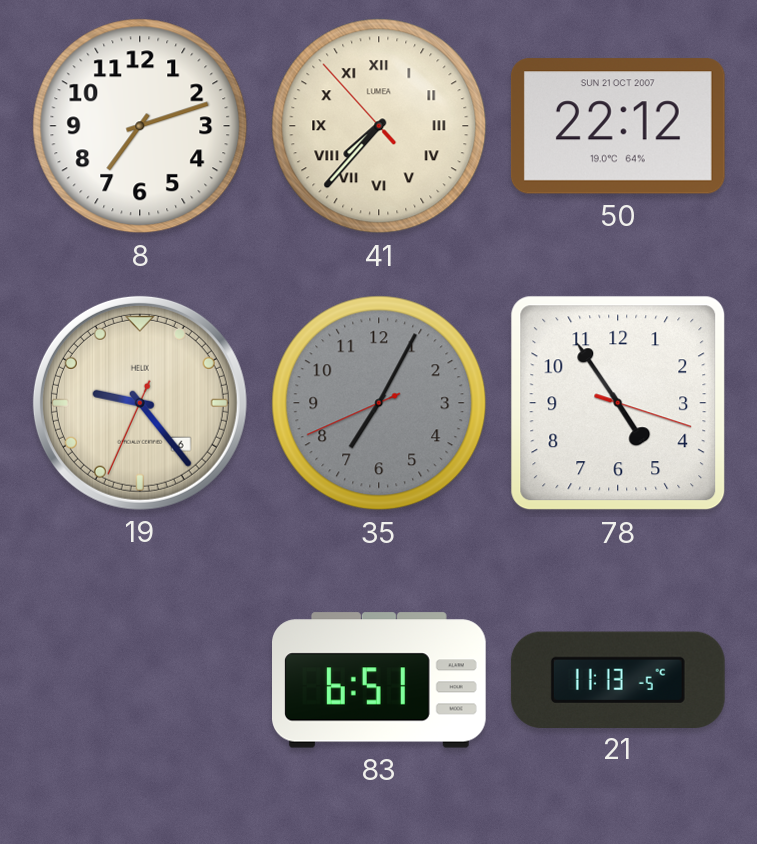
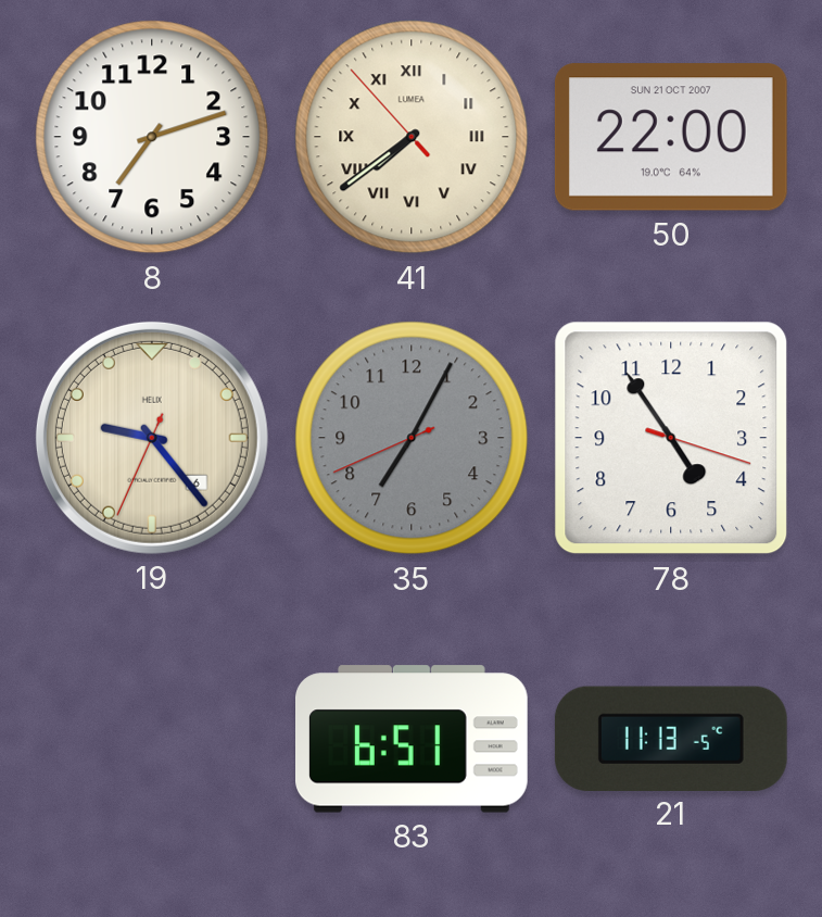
41: 7:36 -> 7:38
50: 22:12 -> 22:00
